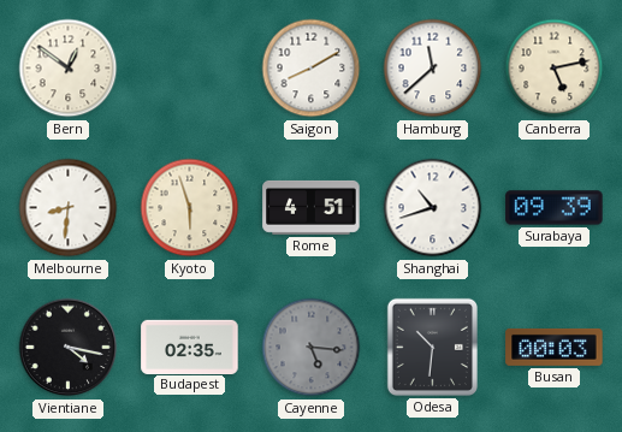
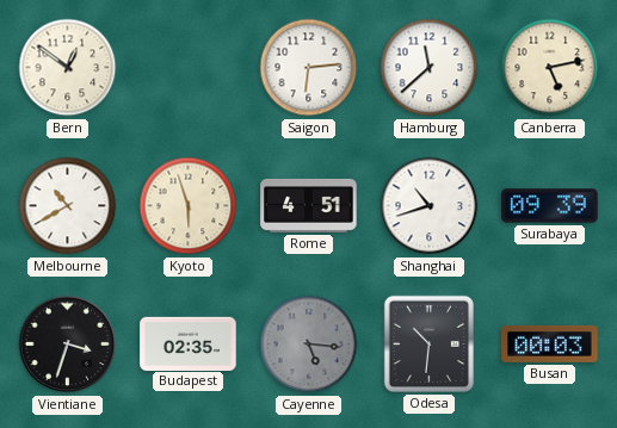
Saigon: 8:10 -> 6:14
Melbourne: 8:31 -> 10:40
Vientiane: 4:17 -> 3:33
